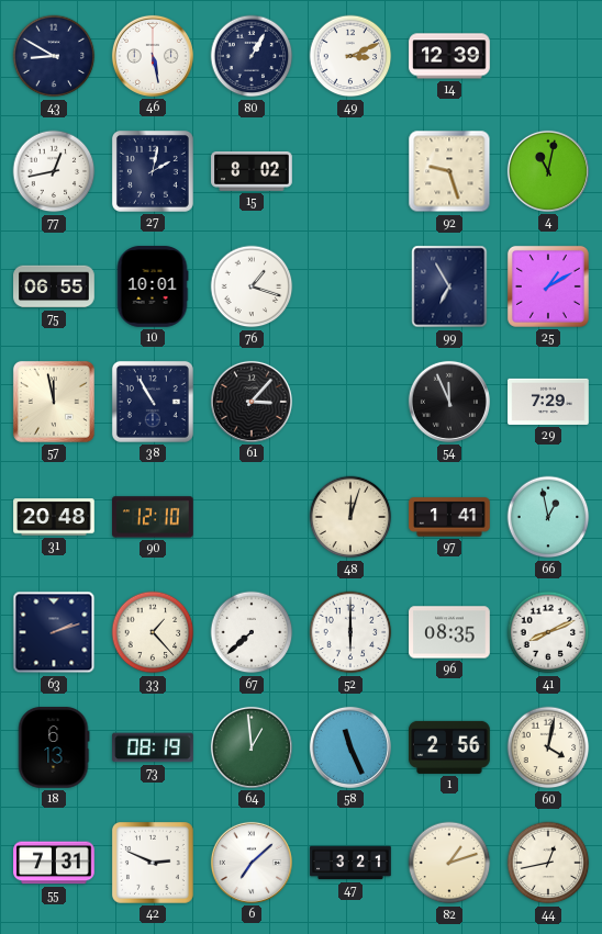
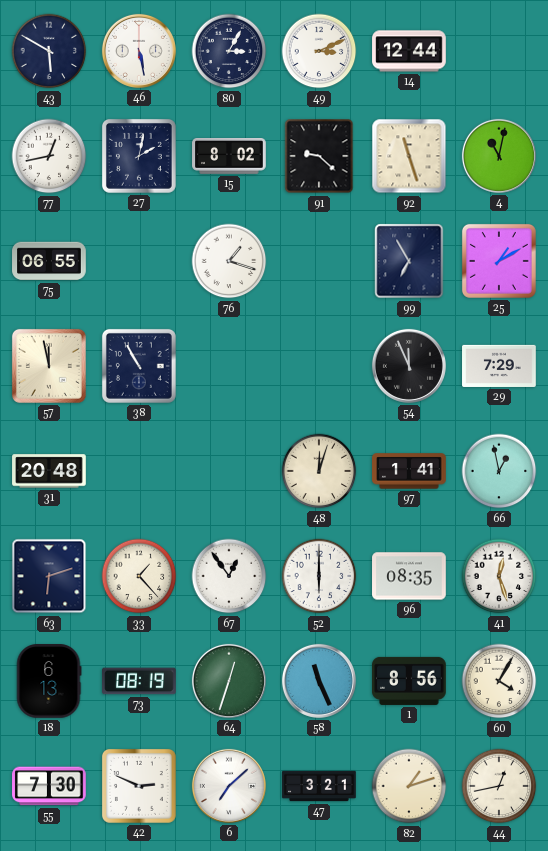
43: 8:50 -> 5:50
80: 1:05 -> 3:05
14: 12:39 -> 12:44
91: none -> 9:22
92: 9:27 -> 11:27
10: 10:01 -> none
61: 3:07 -> none
90: 12:10 -> none
63: 2:12 -> 6:12
67: 7:38 -> 12:54
41: 8:11 -> 12:27
64: 12:59 -> 12:33
1: 2:56 -> 8:56
60: 4:02 -> 4:05
55: 7:31 -> 7:30
